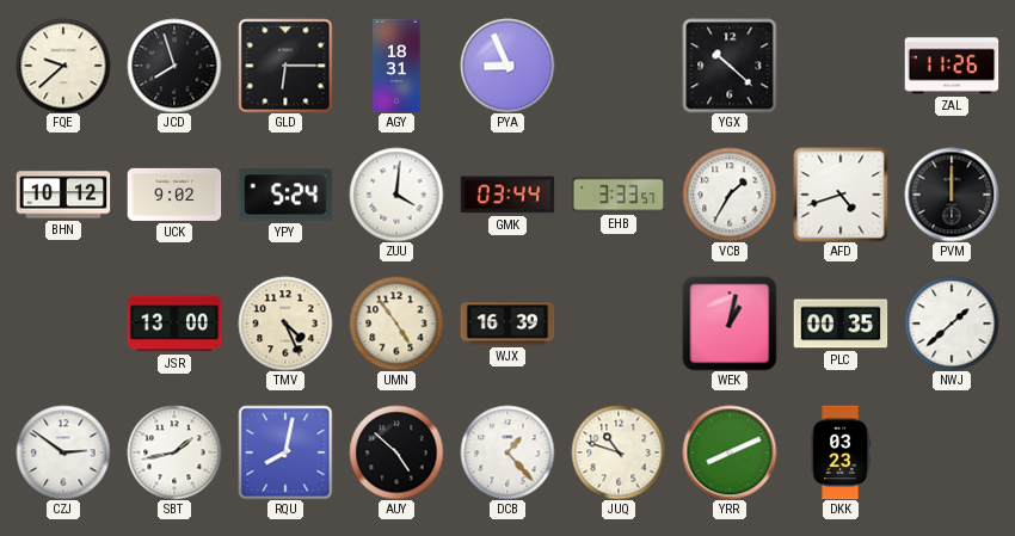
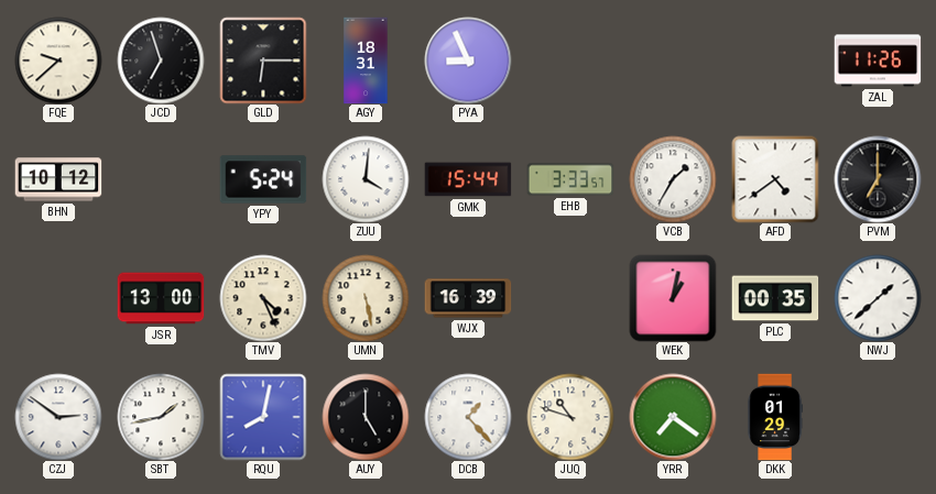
JCD: 7:57 -> 6:57
YGX: 10:22 -> none
UCK: 9:02 -> none
GMK: 03:44 -> 15:44
AFD: 4:42 -> 4:39
PVM: 12:00 -> 7:00
UMN: 4:54 -> 5:28
AUY: 4:52 -> 5:00
YRR: 8:11 -> 7:21
DKK: 03:23 -> 01:29
